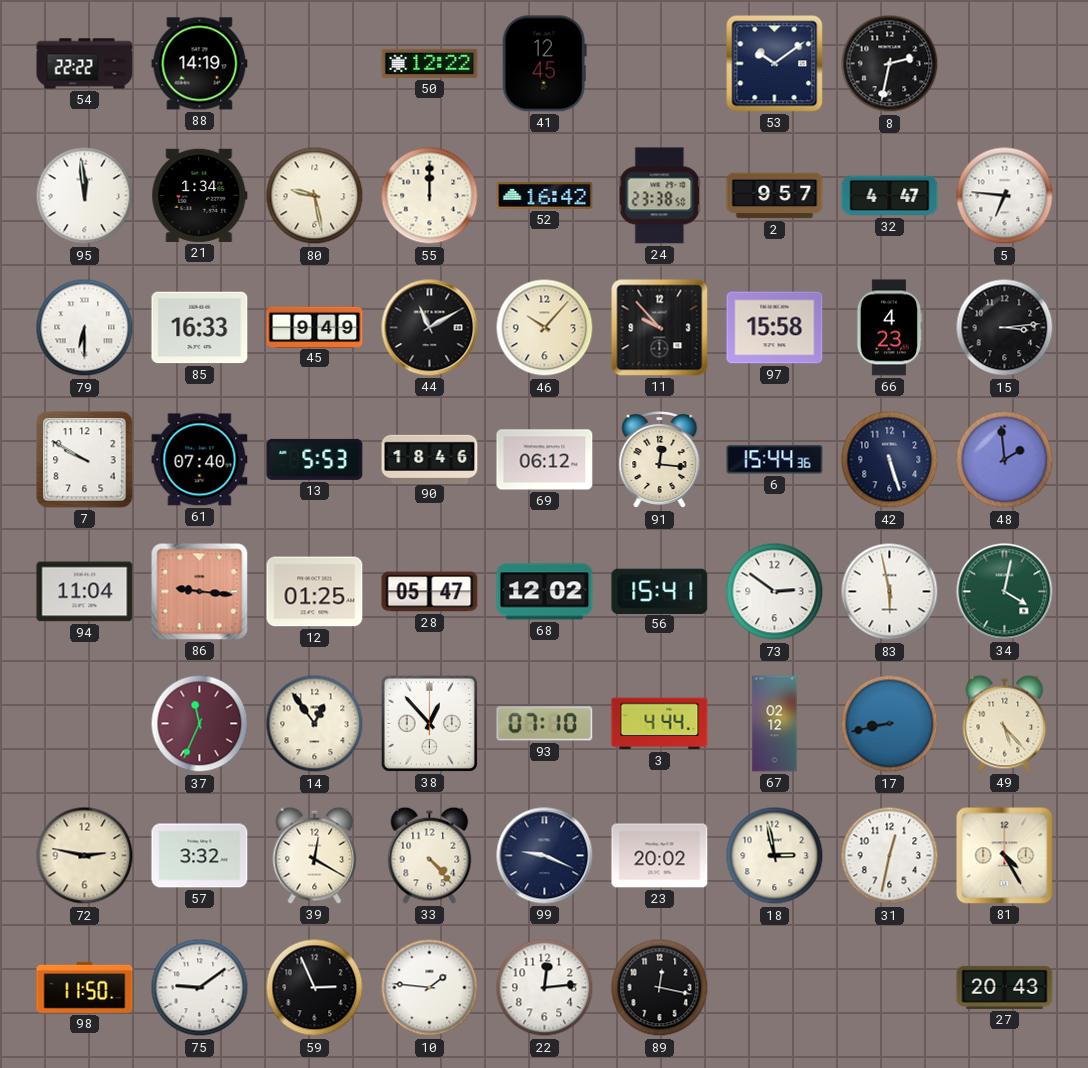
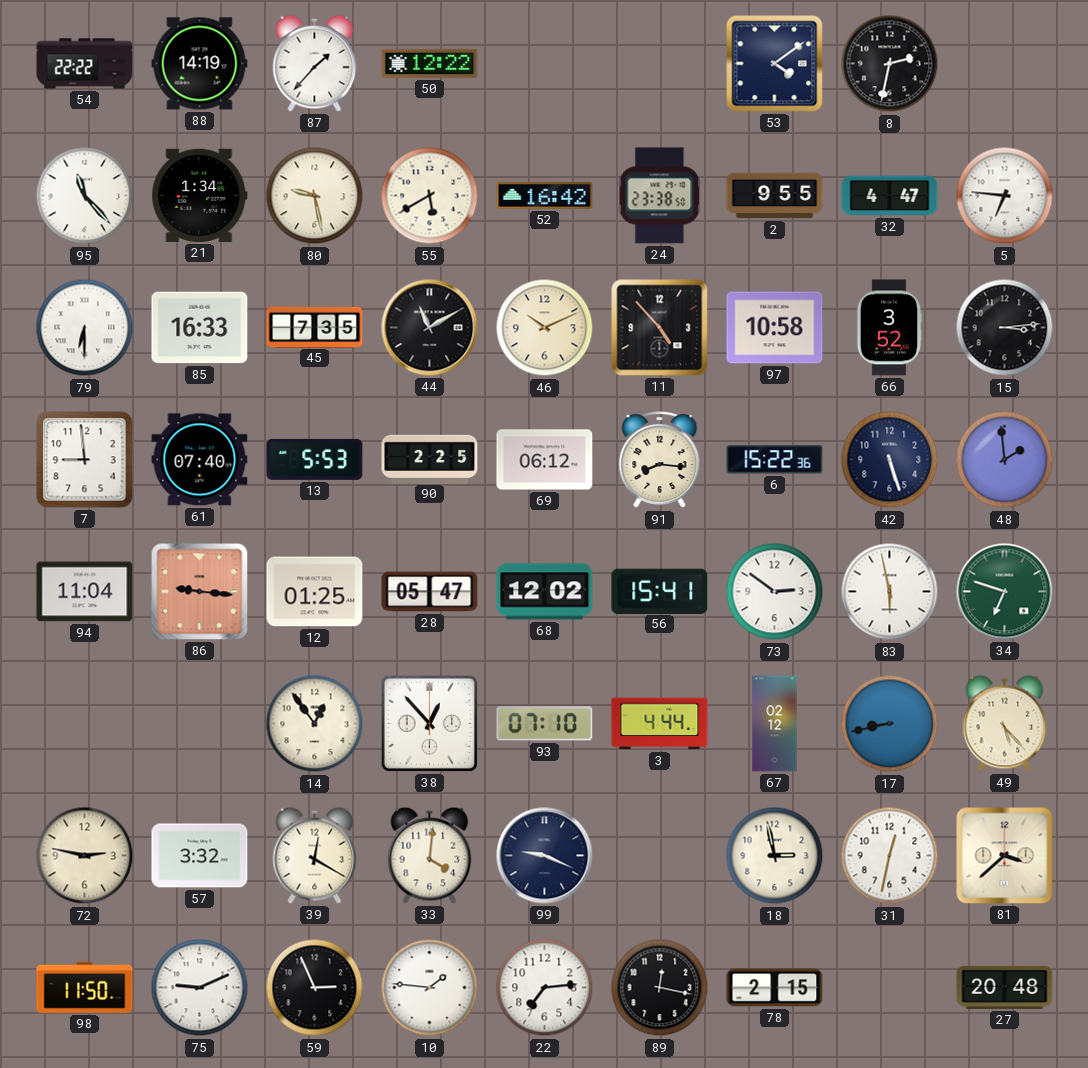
87: none -> 1:37
41: 12:45 -> none
53: 10:09 -> 4:09
95: 11:59 -> 11:23
55: 12:00 -> 5:40
2: 9:57 -> 9:55
45: 9:49 -> 7:35
46: 10:07 -> 10:11
11: 9:53 -> 4:53
97: 15:58 -> 10:58
66: 4:23 -> 3:52
7: 9:50 -> 8:59
90: 18:46 -> 2:25
91: 12:16 -> 8:16
6: 15:44 -> 15:22
34: 4:02 -> 6:48
37: 11:34 -> none
33: 4:23 -> 4:01
23: 20:02 -> none
81: 4:25 -> 3:38
75: 9:09 -> 9:11
22: 12:14 -> 7:14
78: none -> 2:15
27: 20:43 -> 20:48
